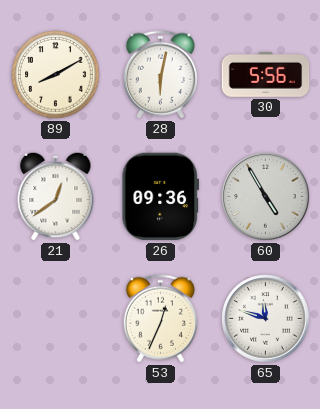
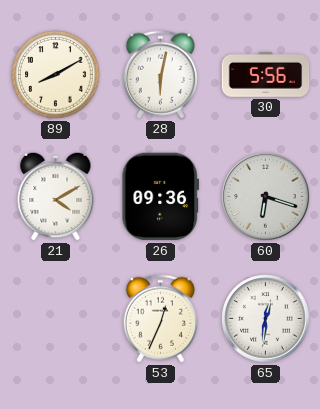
21: 12:39 -> 4:10
60: 4:55 -> 6:18
65: 11:48 -> 12:31
